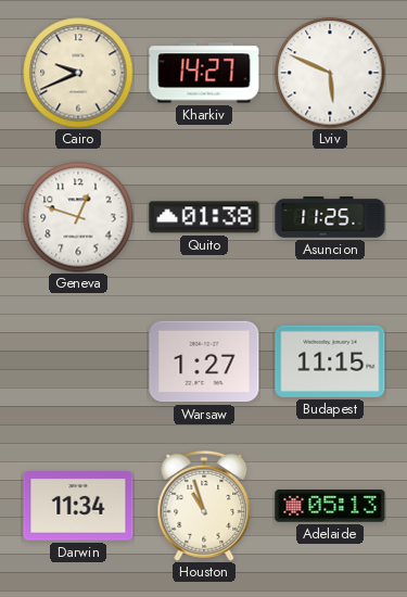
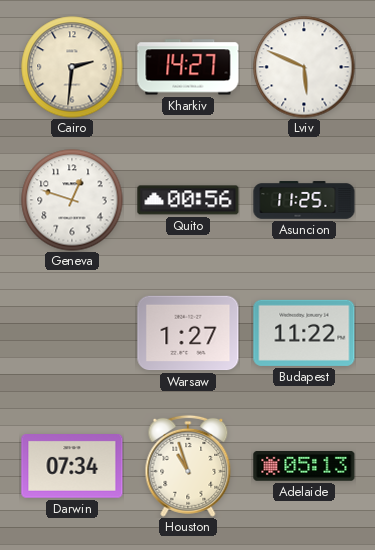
Cairo: 9:41 -> 2:31
Quito: 01:38 -> 00:56
Budapest: 11:15 -> 11:22
Darwin: 11:34 -> 07:34
